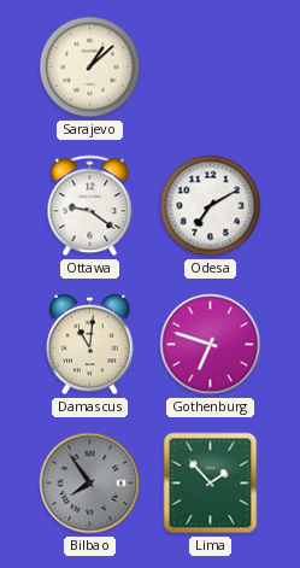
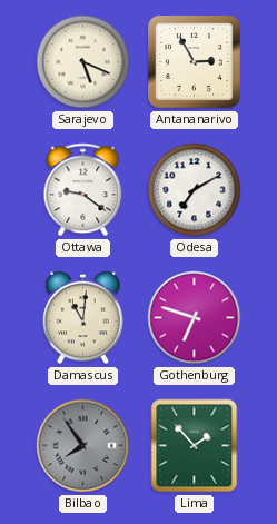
Sarajevo: 1:08 -> 5:19
Antananarivo: none -> 2:55
